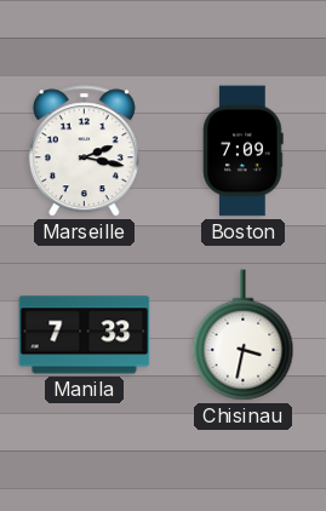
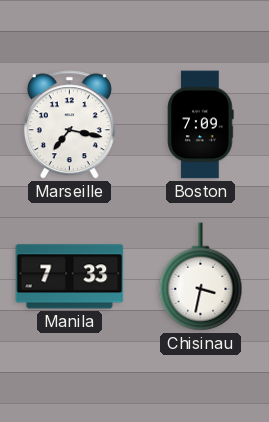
Marseille: 2:17 -> 7:17
